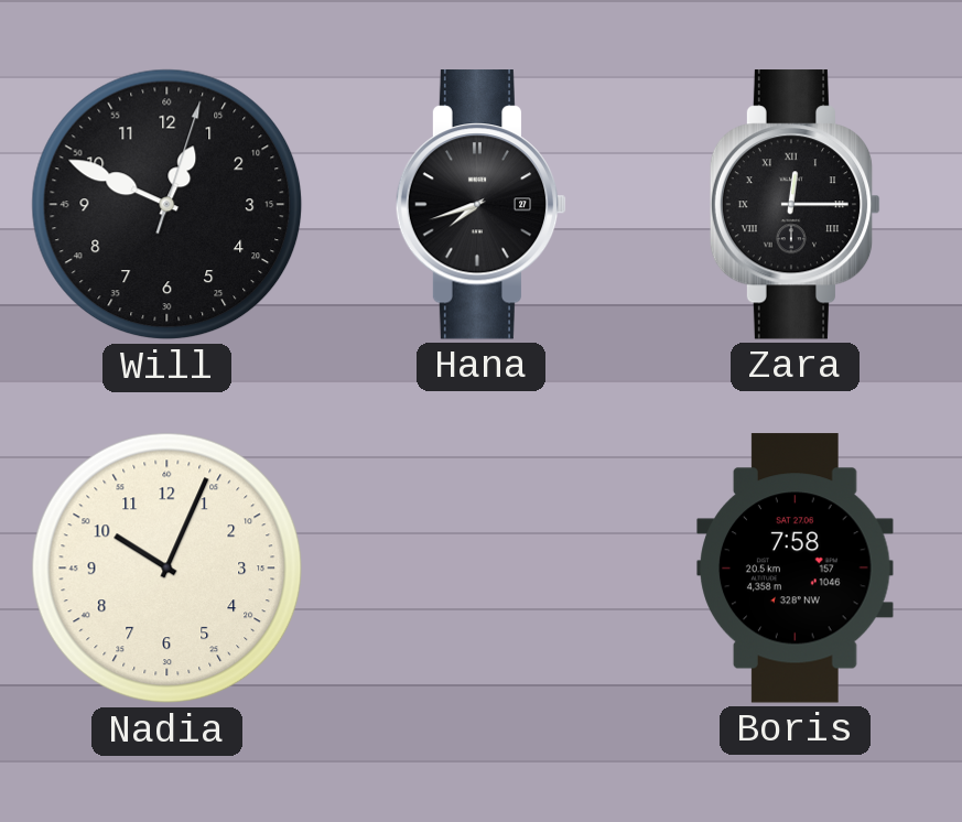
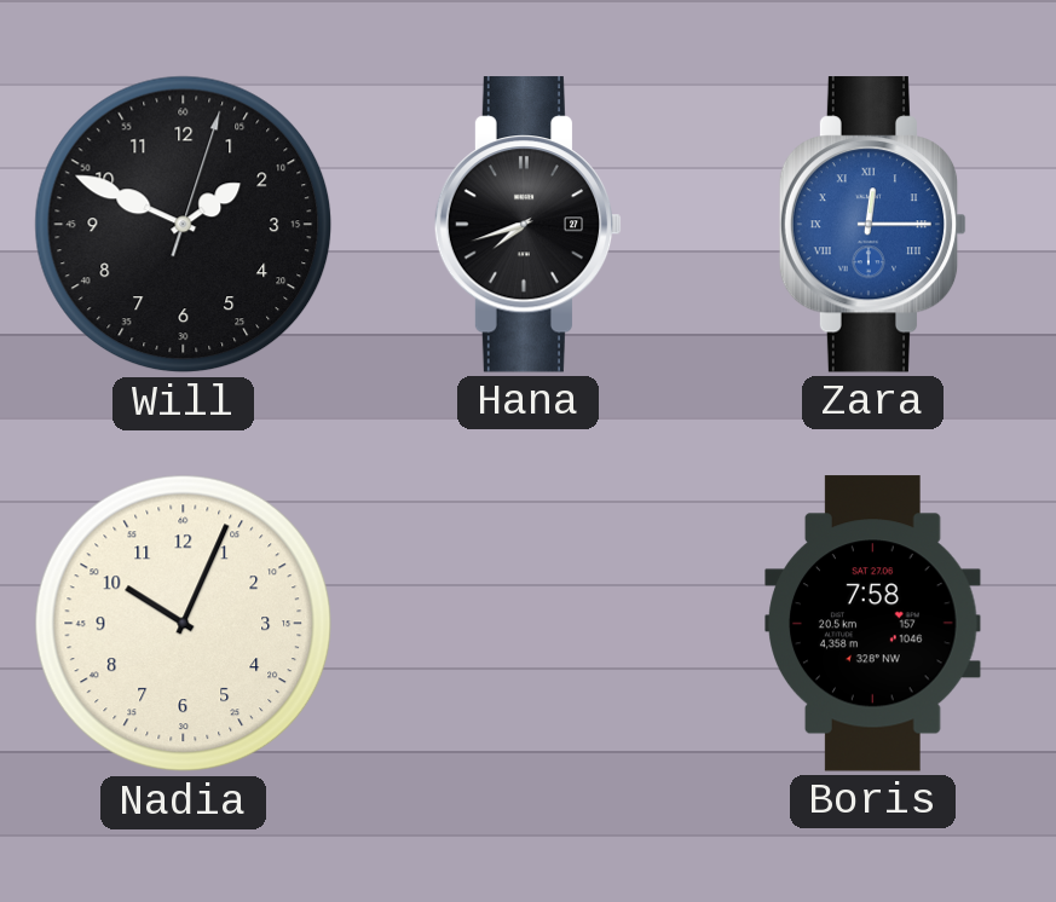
Will: 12:49 -> 1:49
Zara dial: black -> blue
